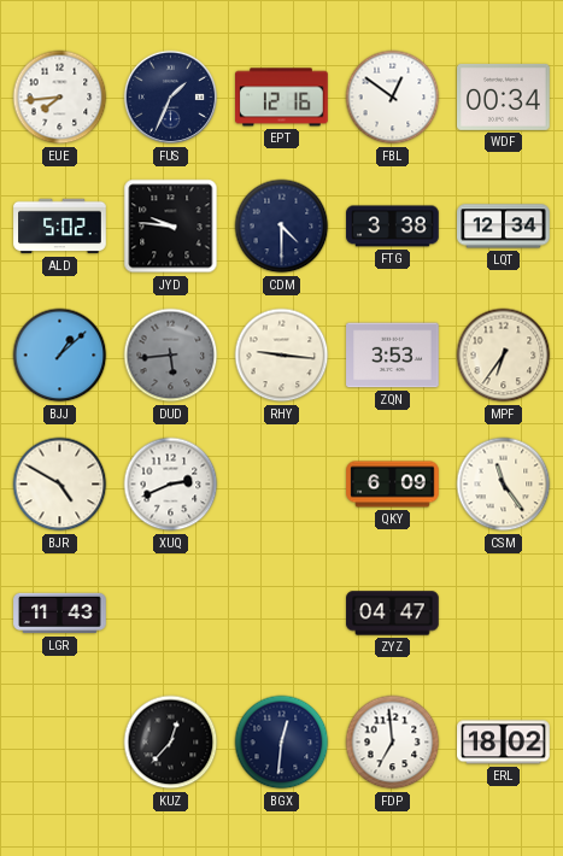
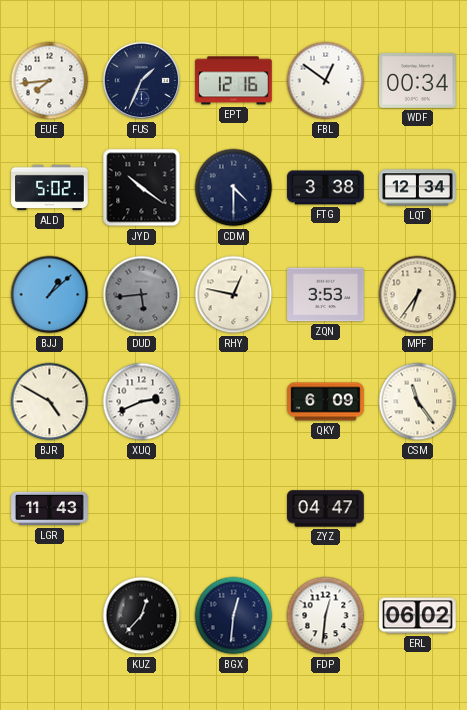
JYD: 9:46 -> 10:21
RHY: 9:16 -> 12:47
FDP: 6:59 -> 12:31
ERL: 18:02 -> 06:02
